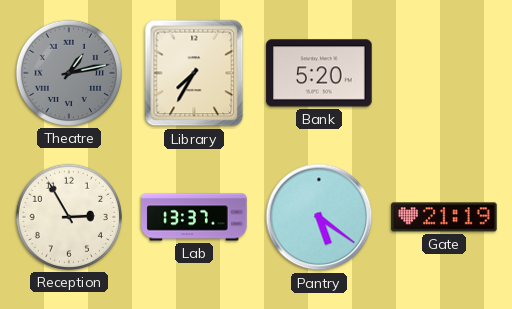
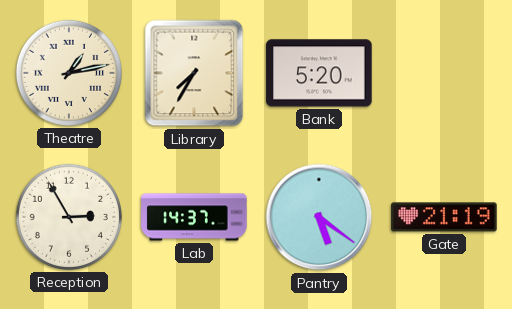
Theatre dial: grey -> cream
Lab: 13:37 -> 14:37
